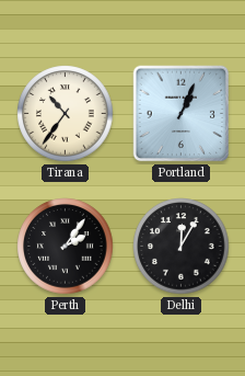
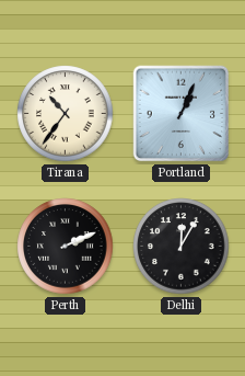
Perth: 2:06 -> 2:11
